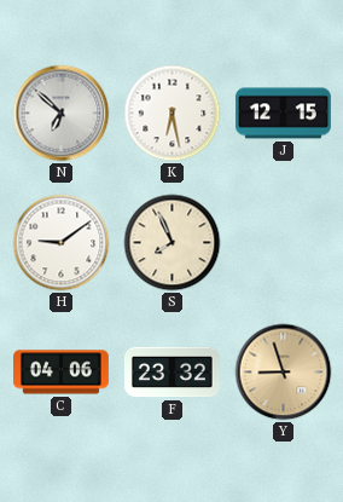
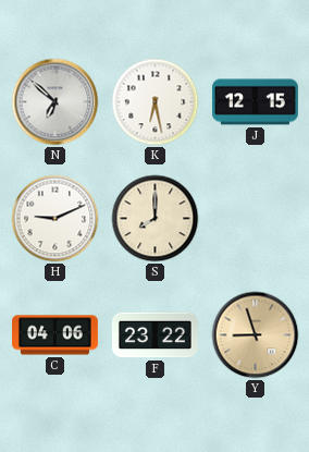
H: 9:09 -> 9:11
S: 7:56 -> 8:00
F: 23:32 -> 23:22
